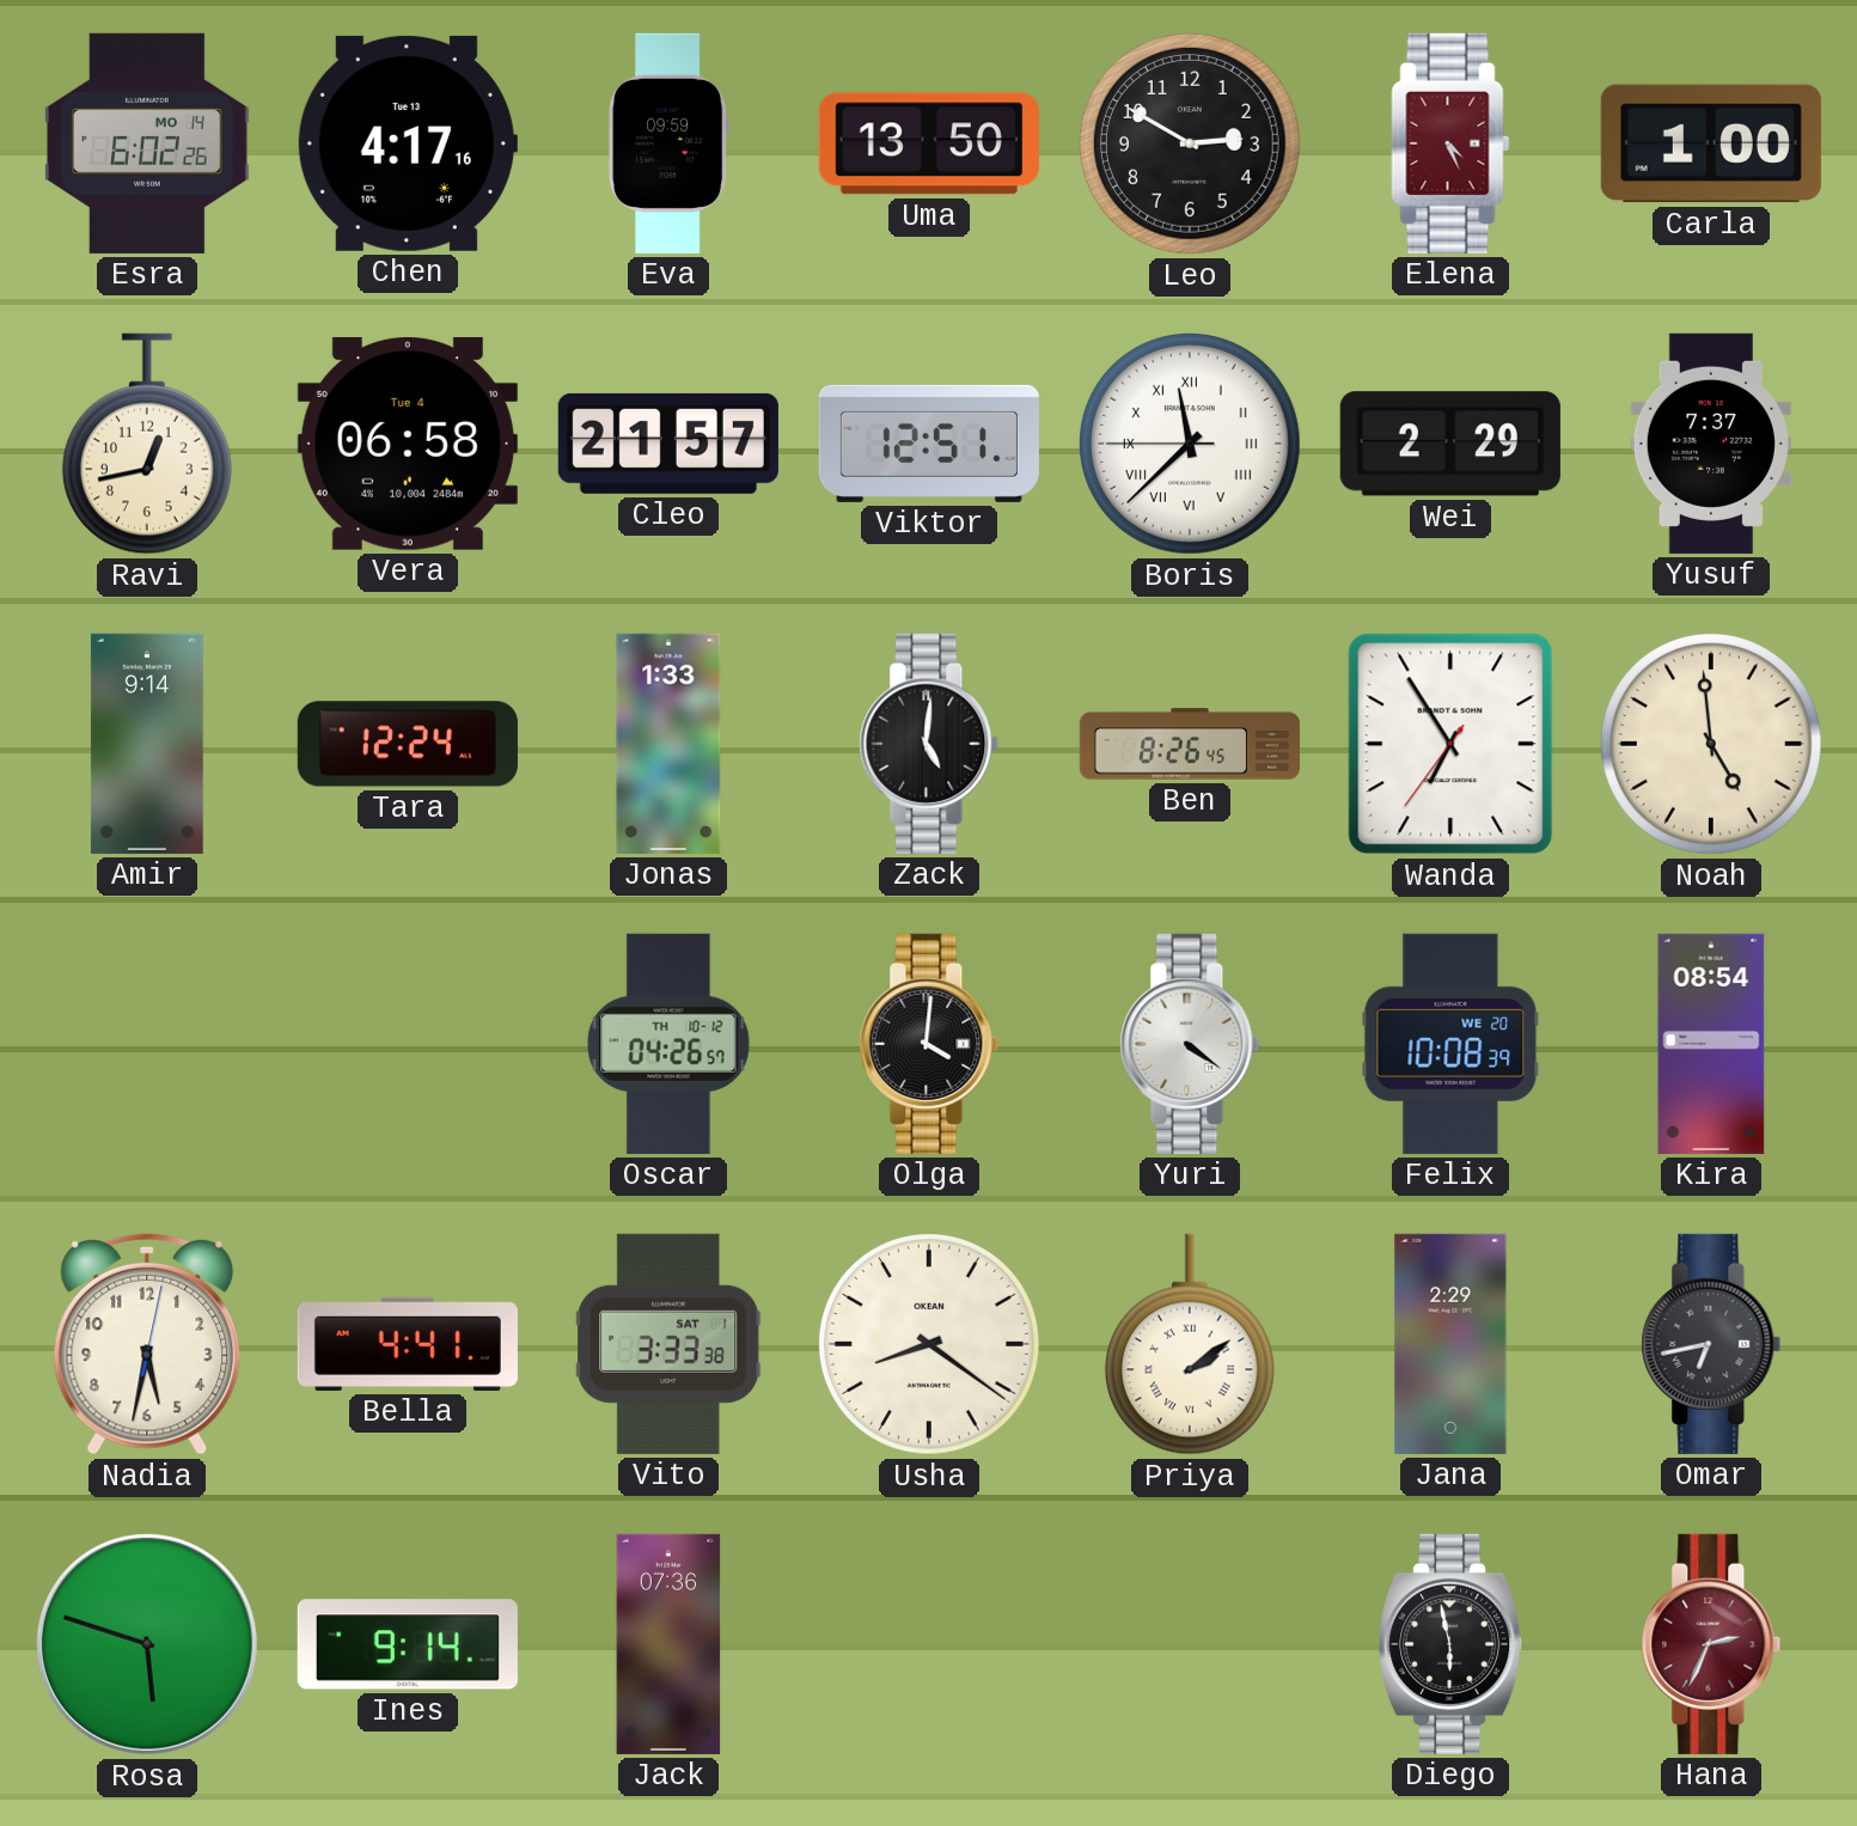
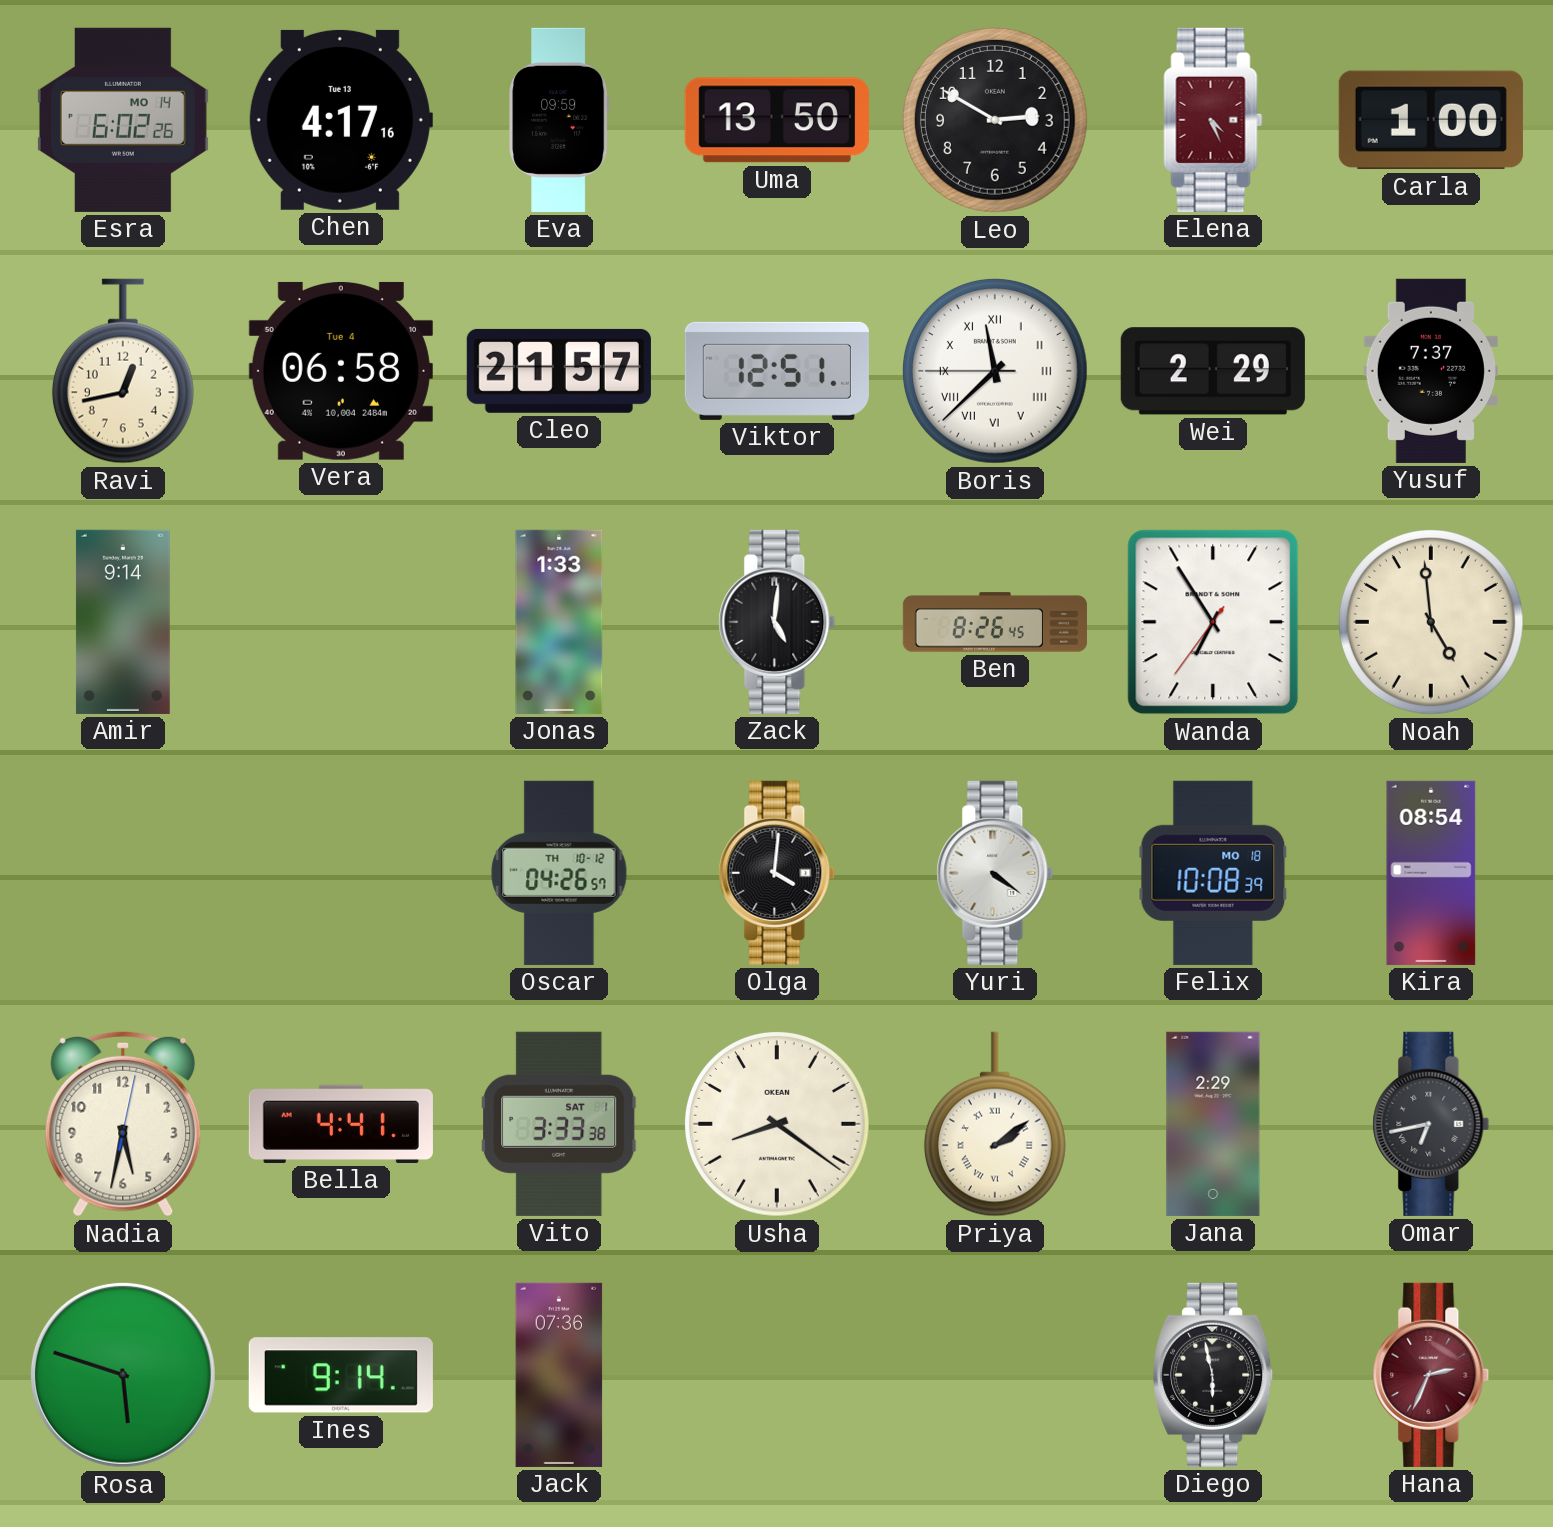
Tara: 12:24 -> none
Felix date: WE 20 -> MO 18
